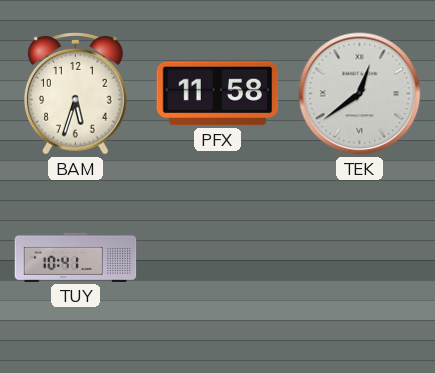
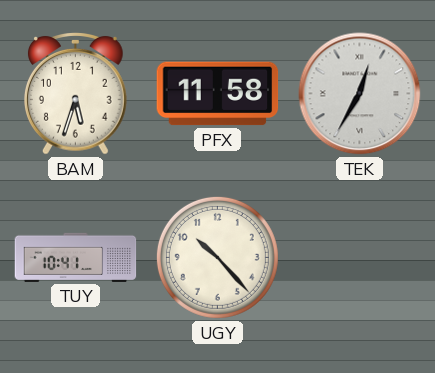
TEK: 12:39 -> 12:35
UGY: none -> 10:23
